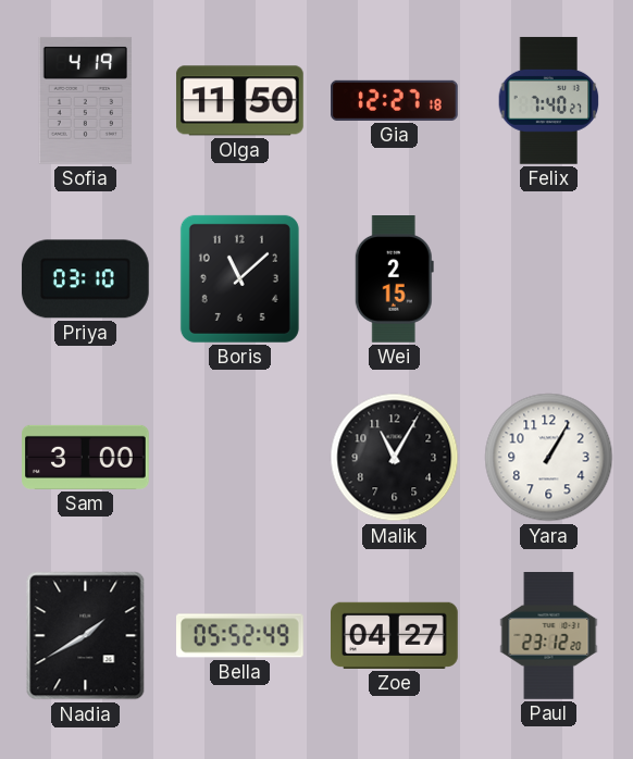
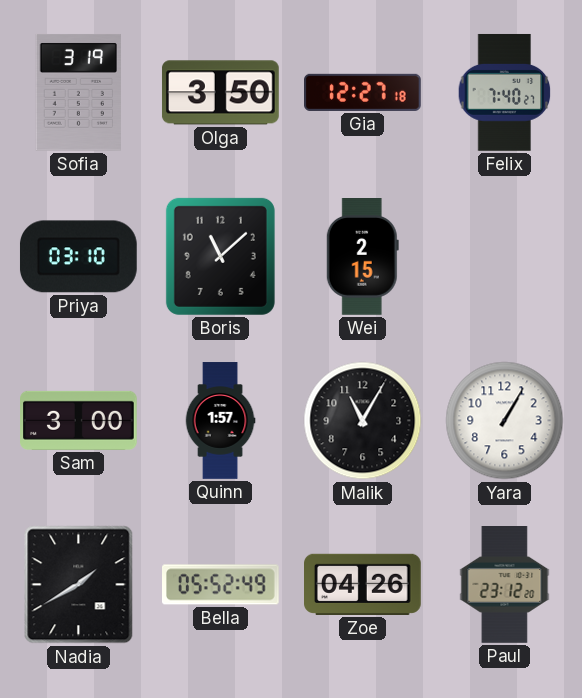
Sofia: 4:19 -> 3:19
Olga: 11:50 -> 3:50
Quinn: none -> 1:57
Zoe: 04:27 -> 04:26
